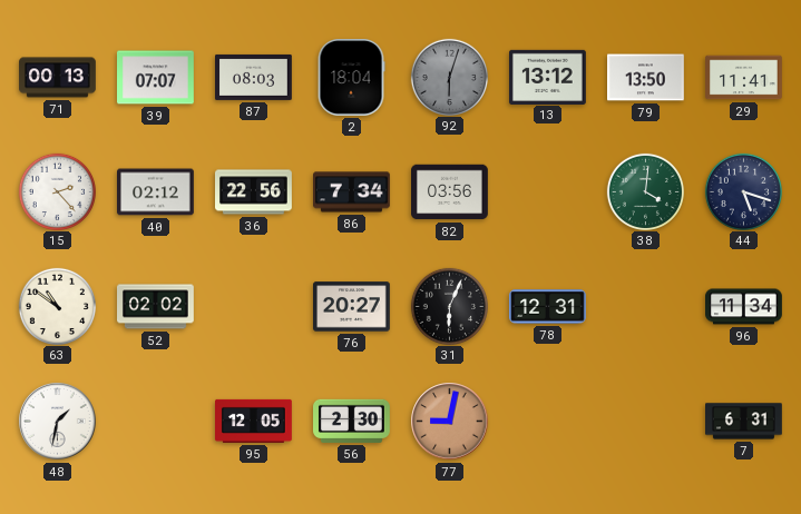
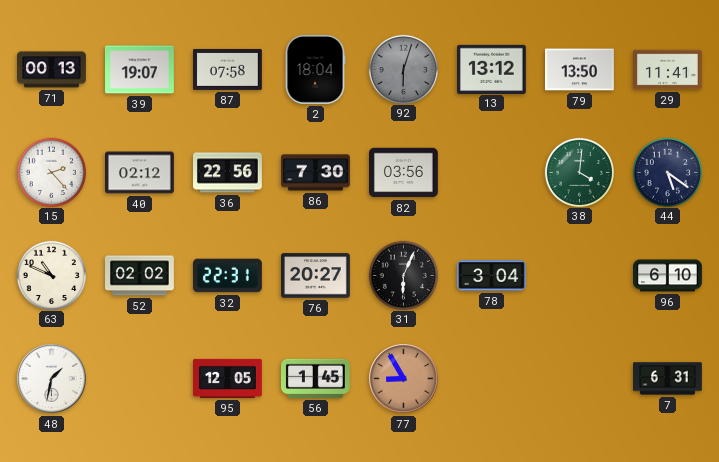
39: 07:07 -> 19:07
87: 08:03 -> 07:58
86: 7:34 -> 7:30
44: 5:18 -> 5:21
63: 10:51 -> 10:49
32: none -> 22:31
78: 12:31 -> 3:04
96: 11:34 -> 6:10
56: 2:30 -> 1:45
77: 9:02 -> 8:55
